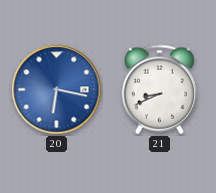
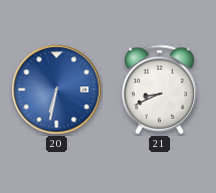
20: 6:17 -> 6:32
